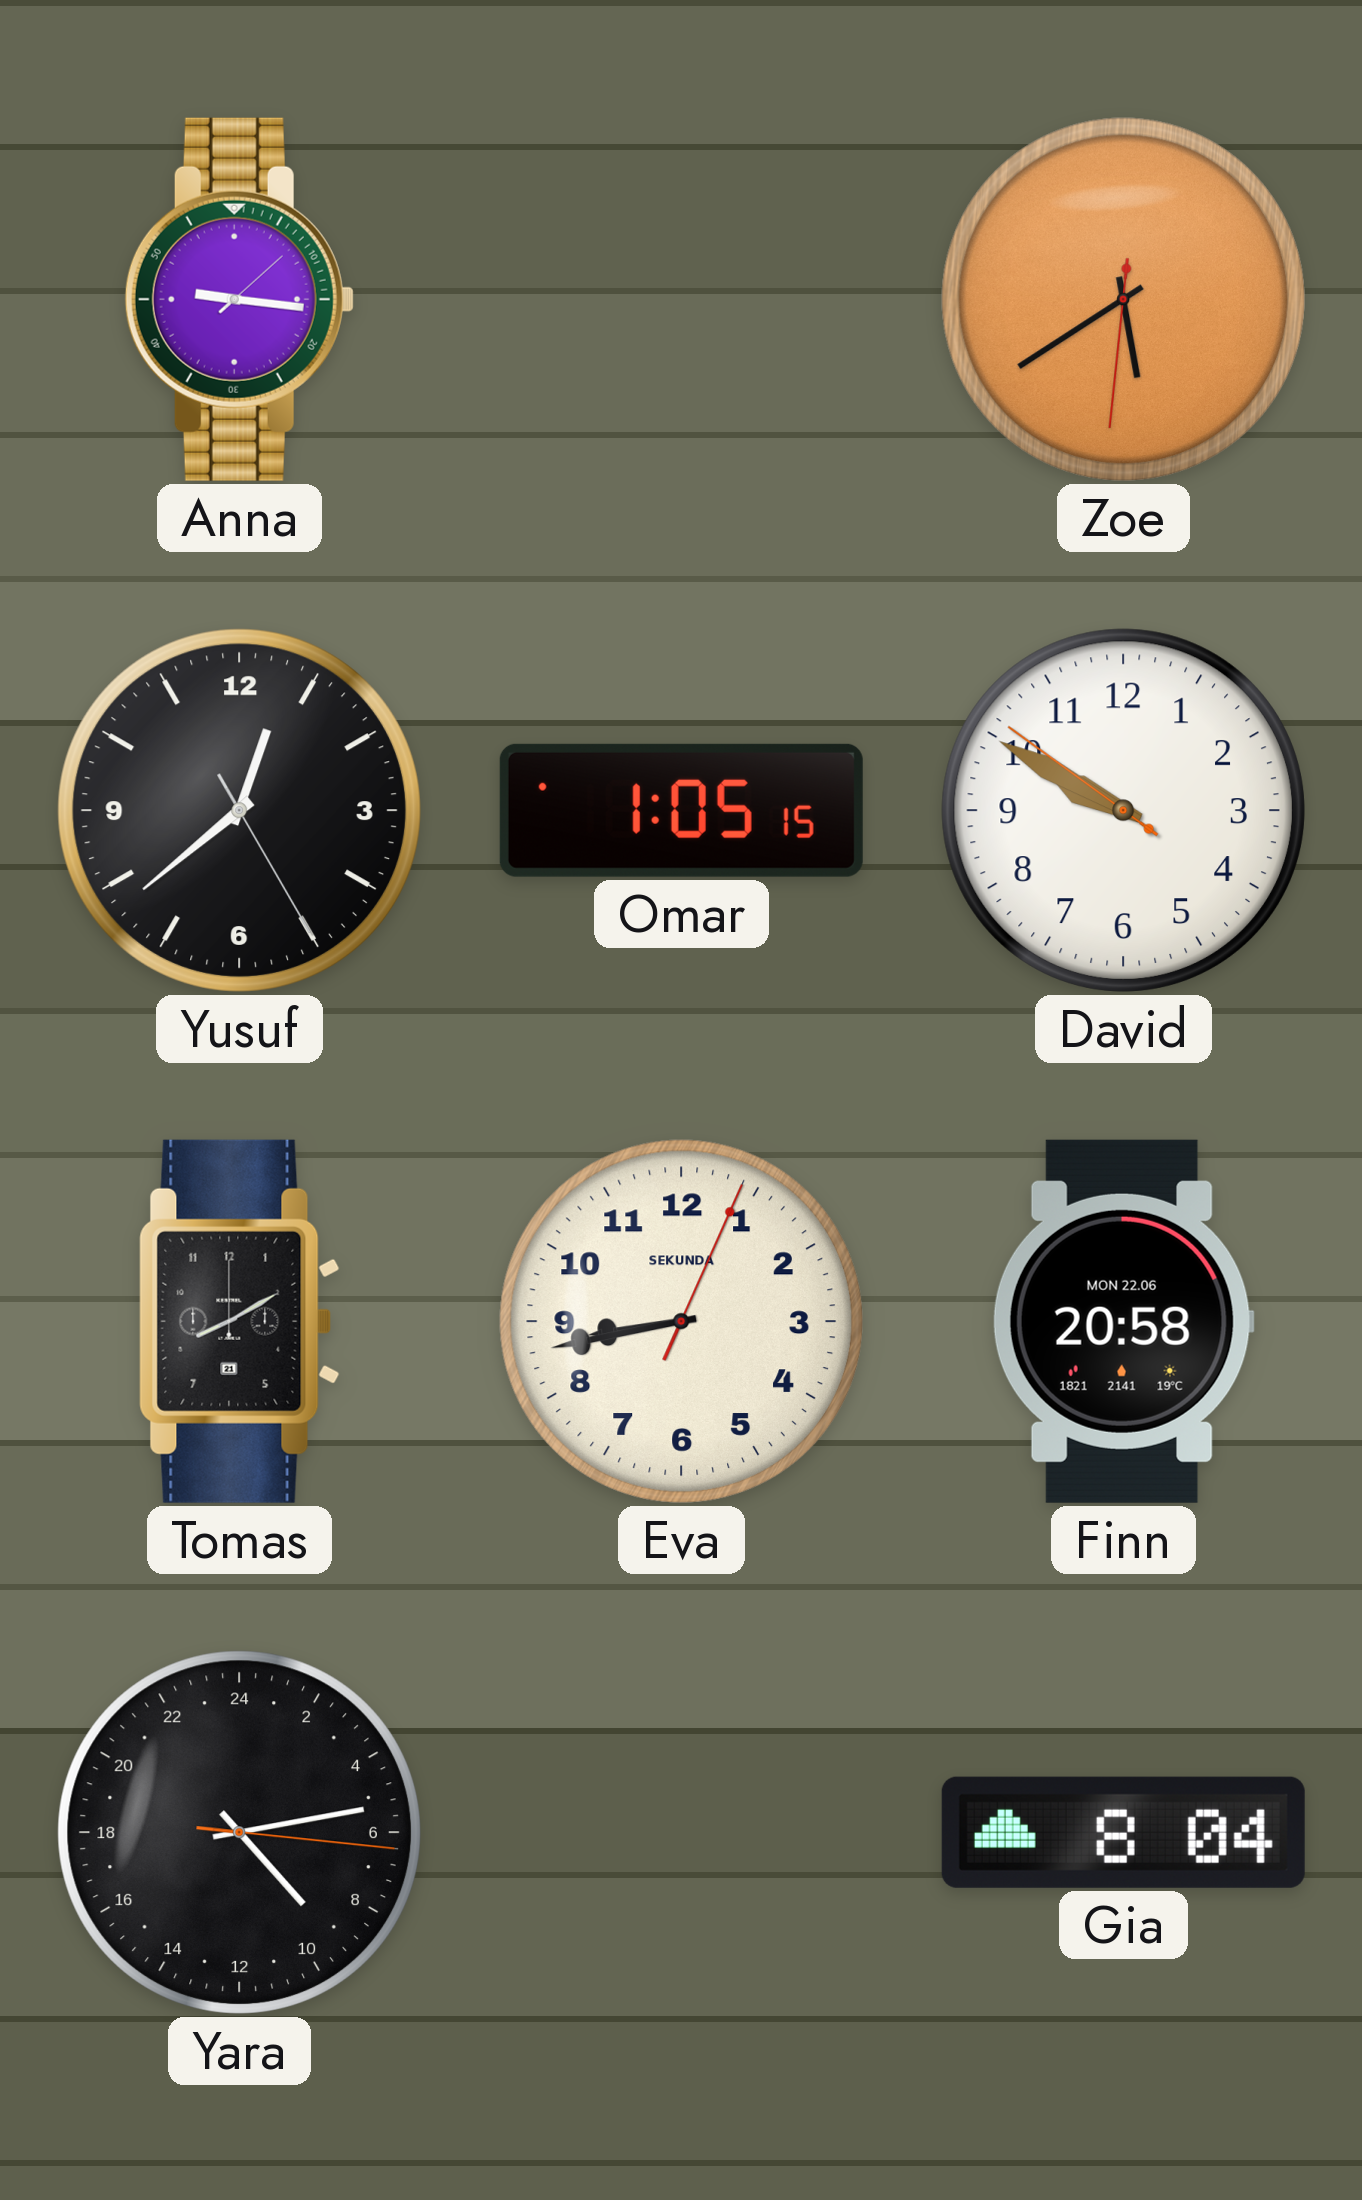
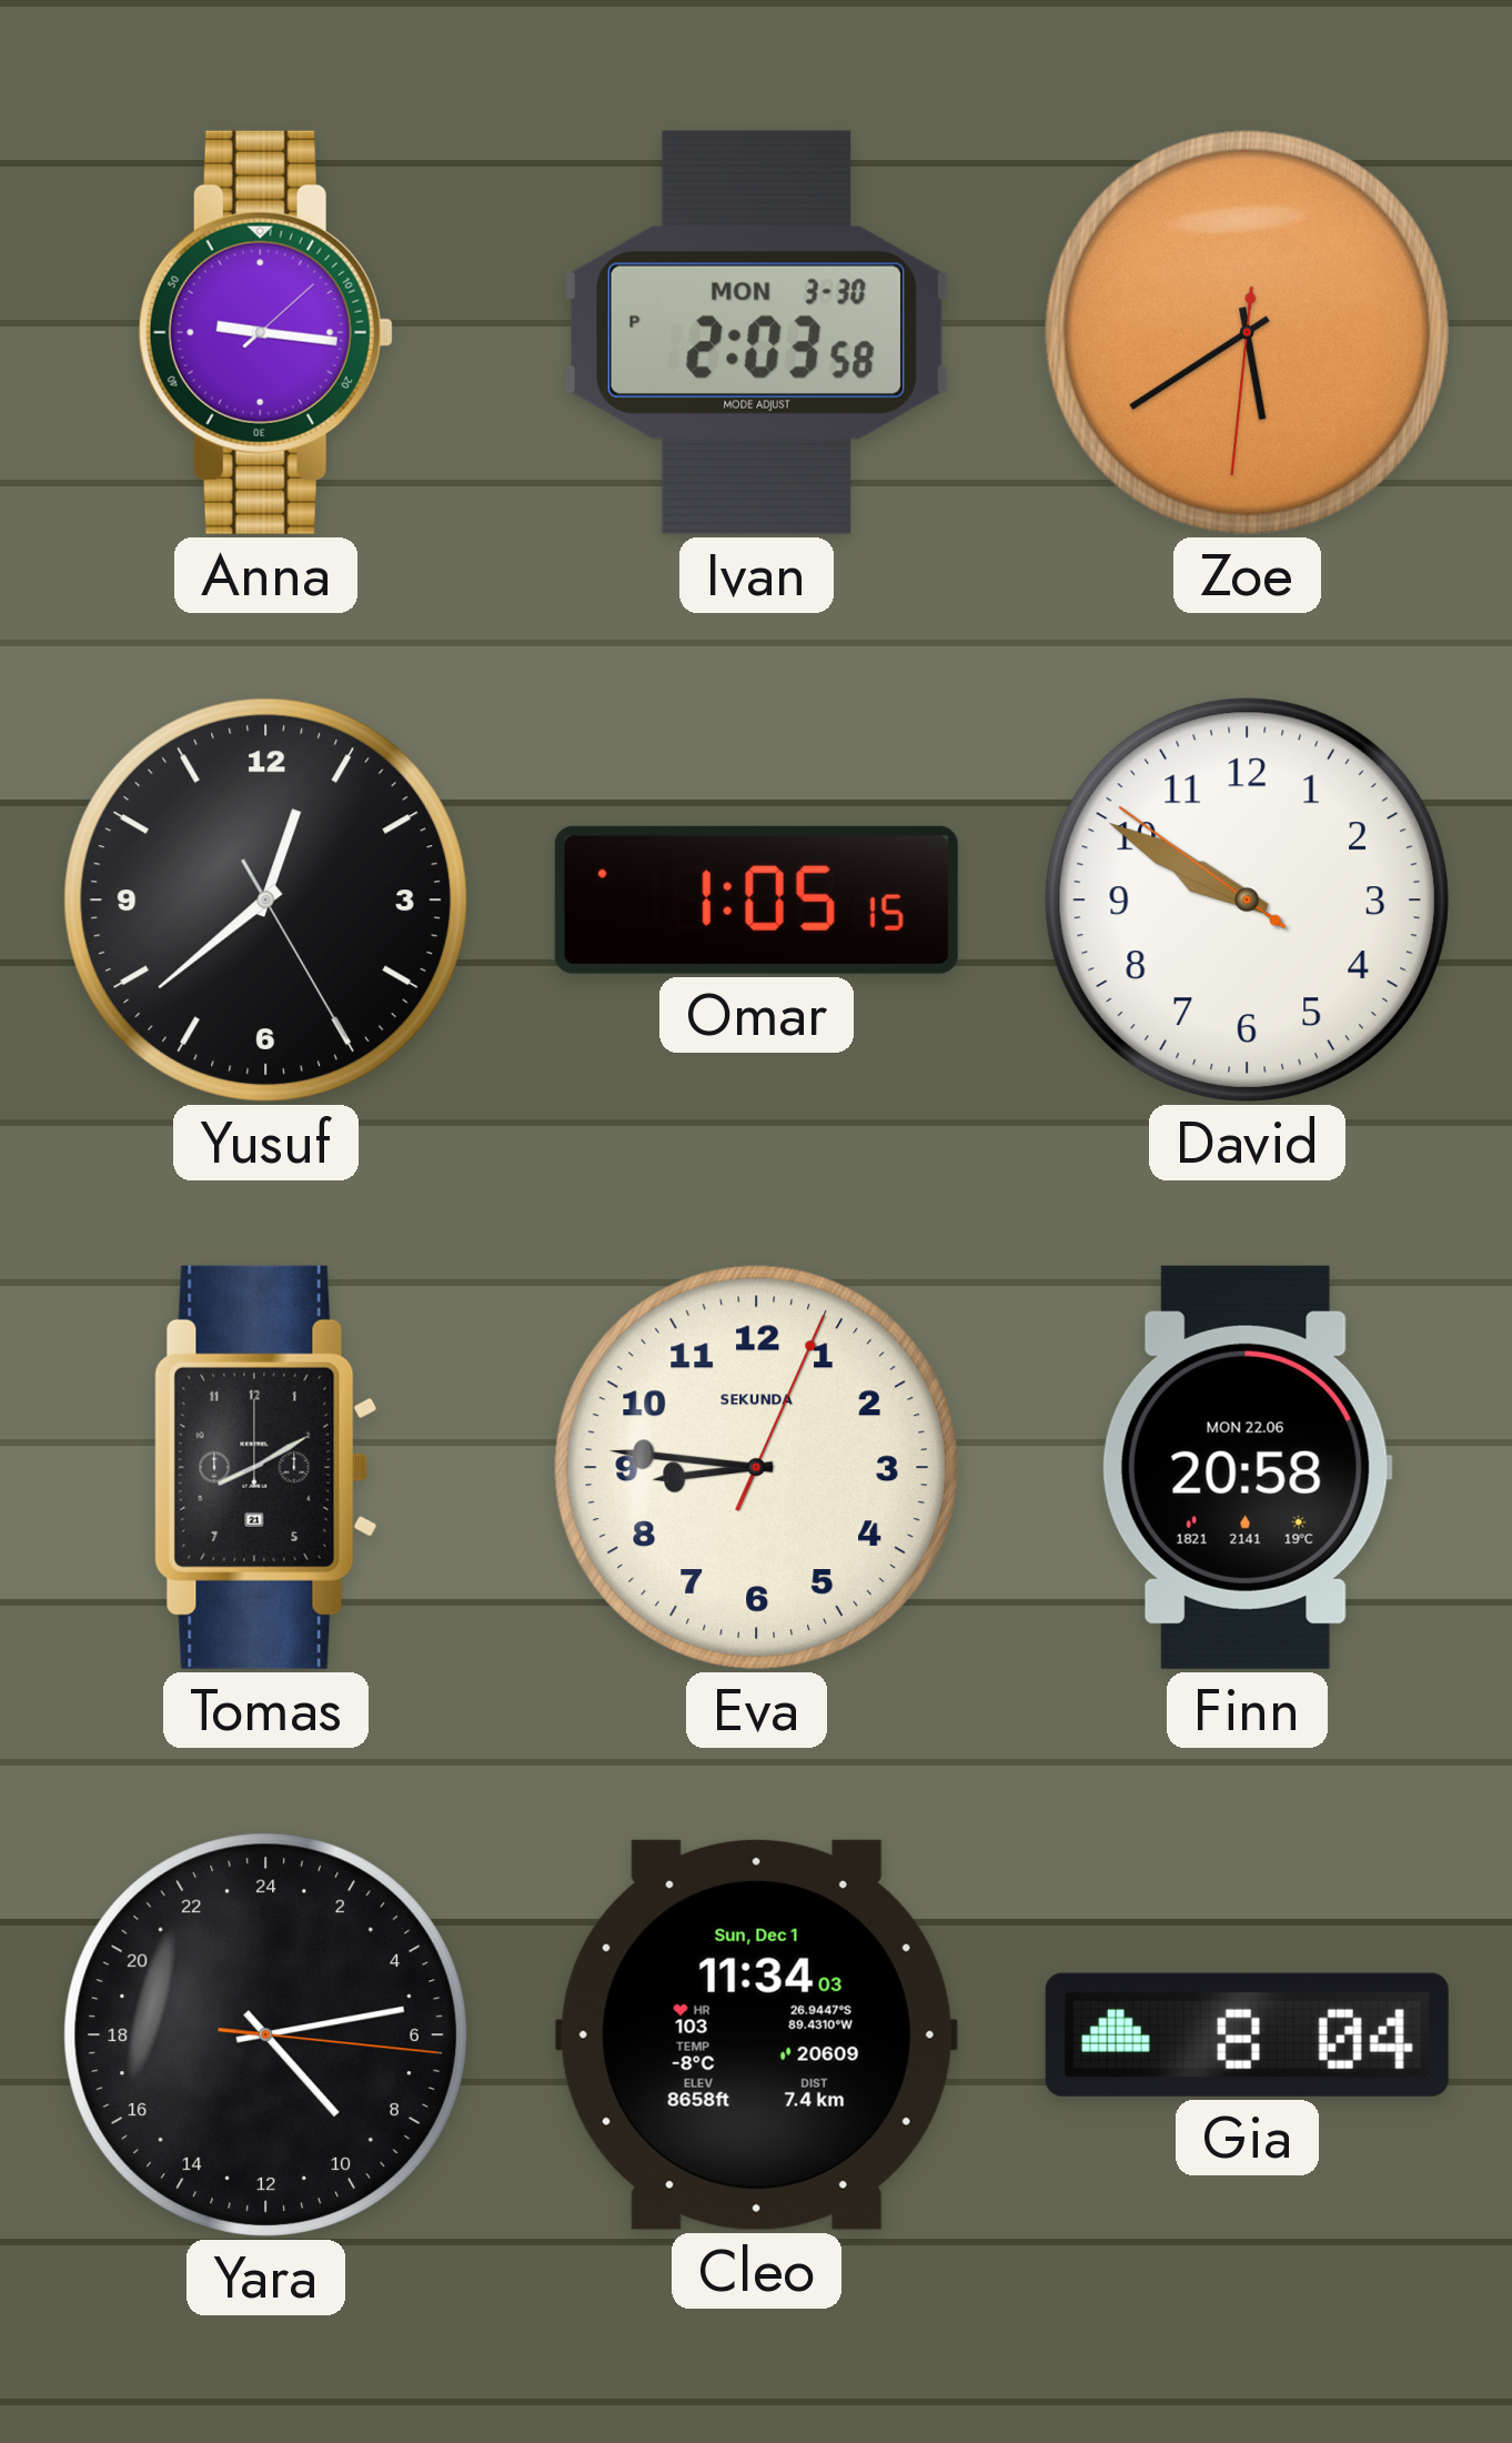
Ivan: none -> 2:03
Eva: 8:43 -> 8:46
Cleo: none -> 11:34
